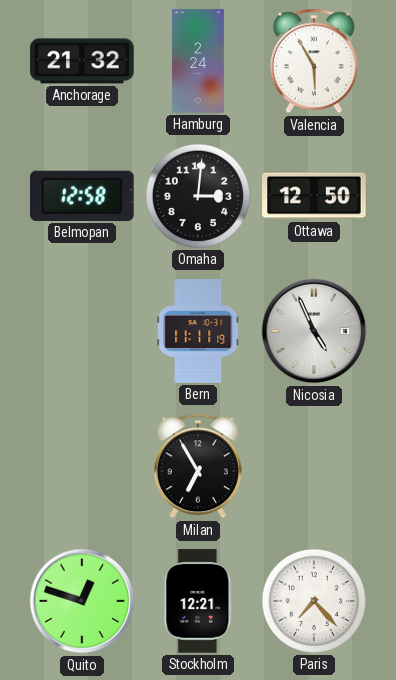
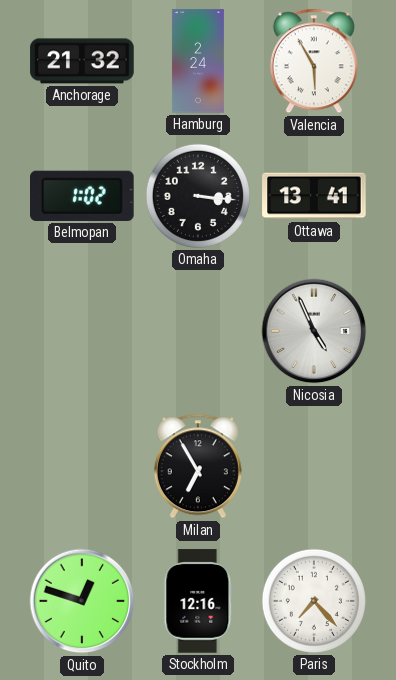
Belmopan: 12:58 -> 1:02
Omaha: 3:01 -> 3:16
Ottawa: 12:50 -> 13:41
Bern: 11:11 -> none
Stockholm: 12:21 -> 12:16
